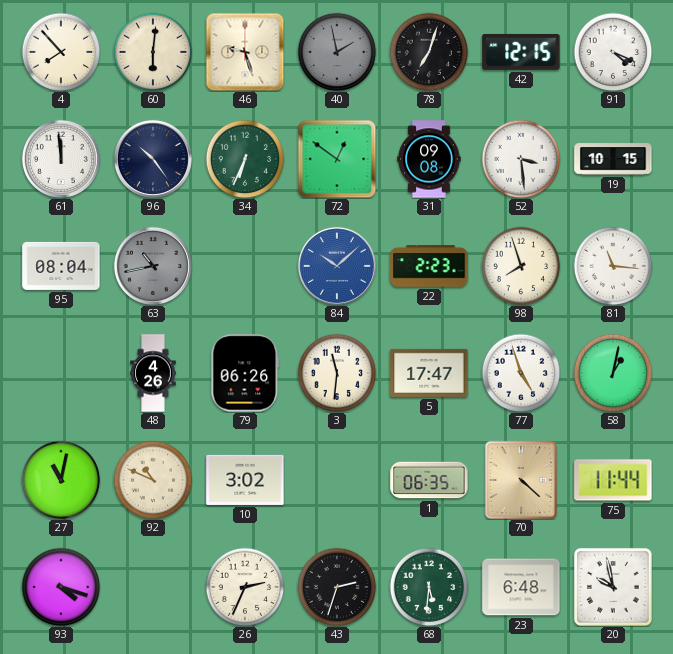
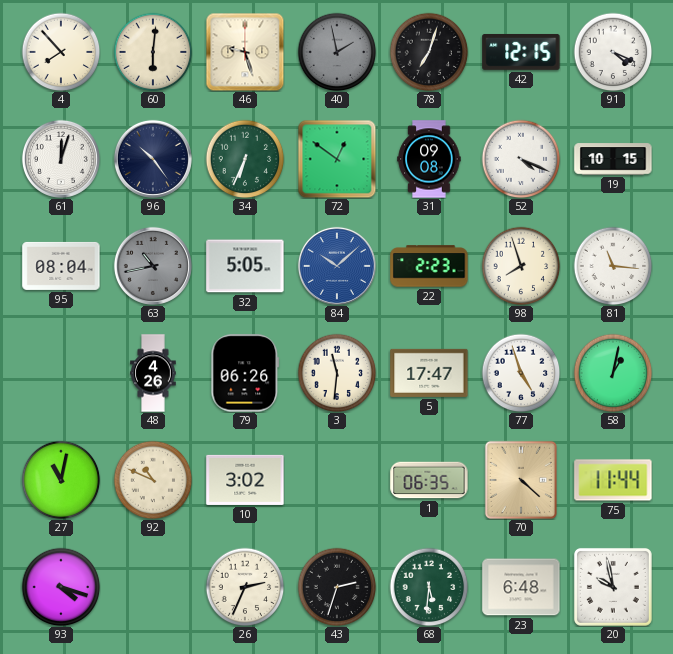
61: 11:59 -> 12:03
52: 3:29 -> 4:19
32: none -> 5:05
